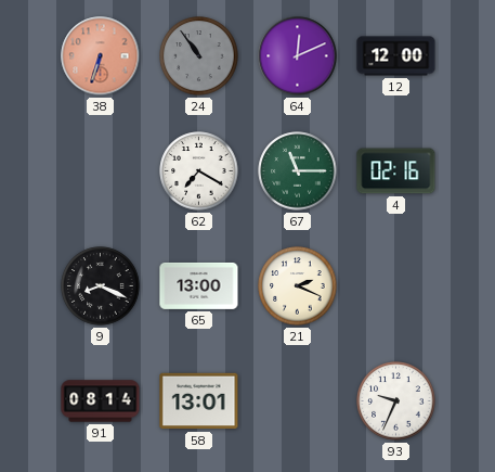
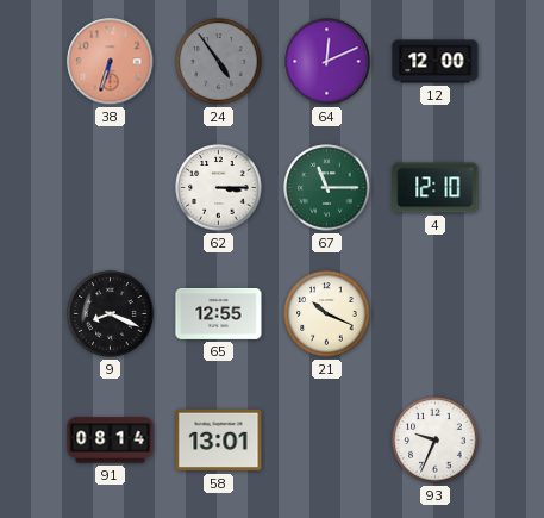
24: 10:54 -> 4:54
62: 7:20 -> 3:15
4: 02:16 -> 12:10
65: 13:00 -> 12:55
21: 2:19 -> 10:19
